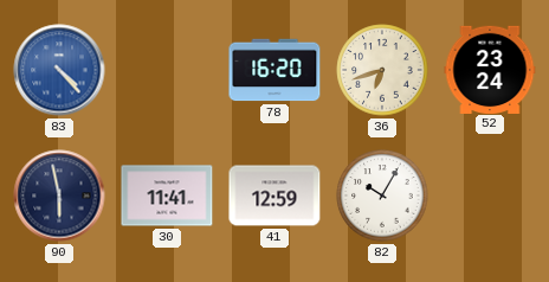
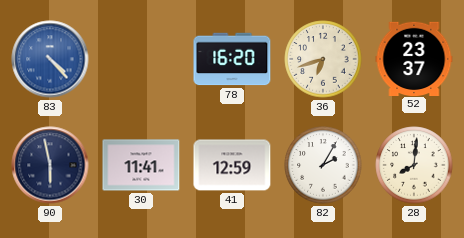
52: 23:24 -> 23:37
82: 10:05 -> 2:05
28: none -> 8:01
